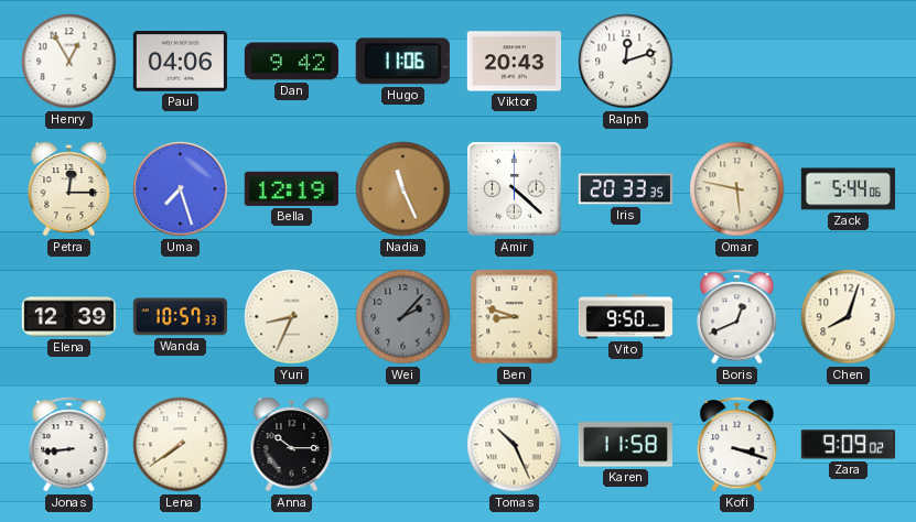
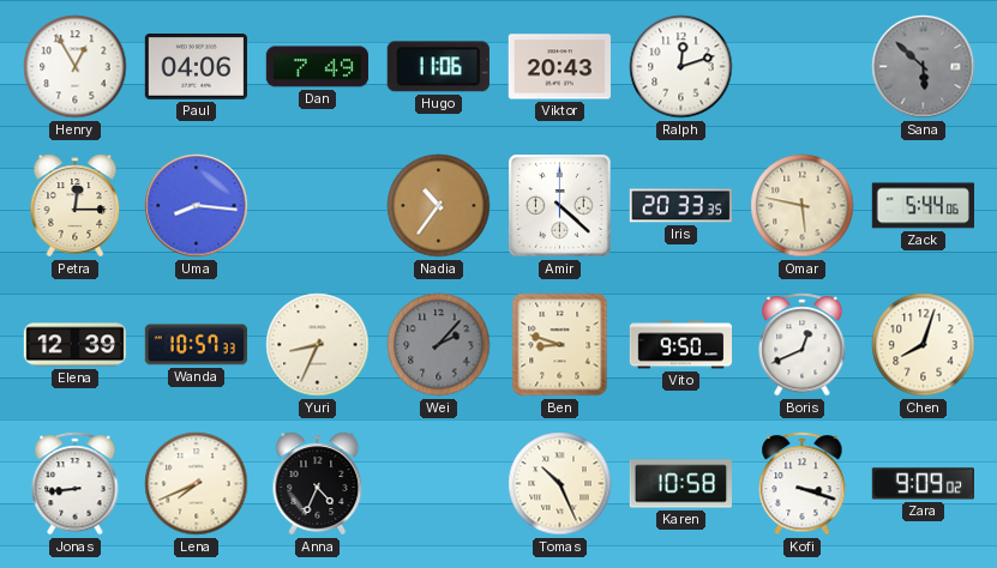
Dan: 9:42 -> 7:49
Sana: none -> 5:52
Uma: 7:27 -> 8:16
Bella: 12:19 -> none
Nadia: 11:26 -> 10:36
Lena: 7:39 -> 7:41
Anna: 10:15 -> 4:34
Karen: 11:58 -> 10:58
